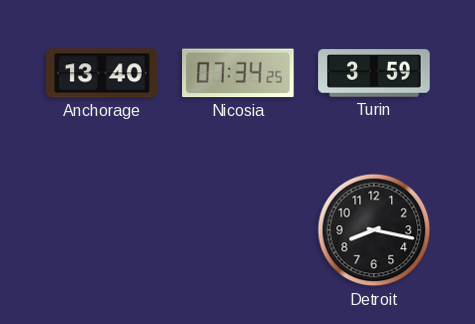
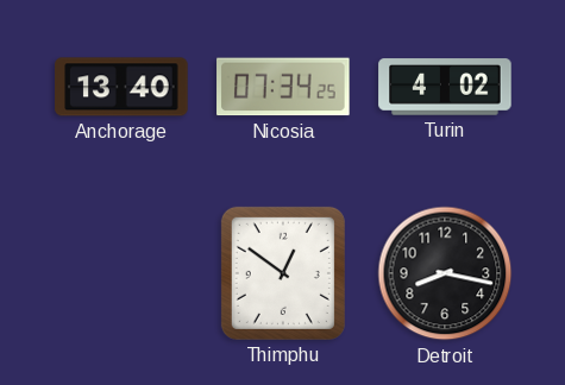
Turin: 3:59 -> 4:02
Thimphu: none -> 12:51
